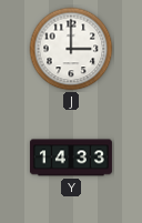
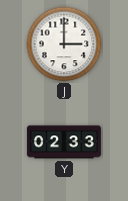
Y: 14:33 -> 02:33
